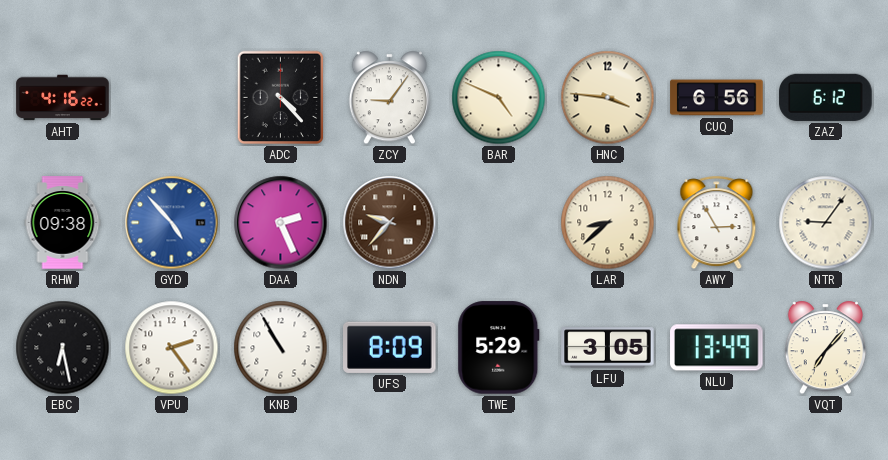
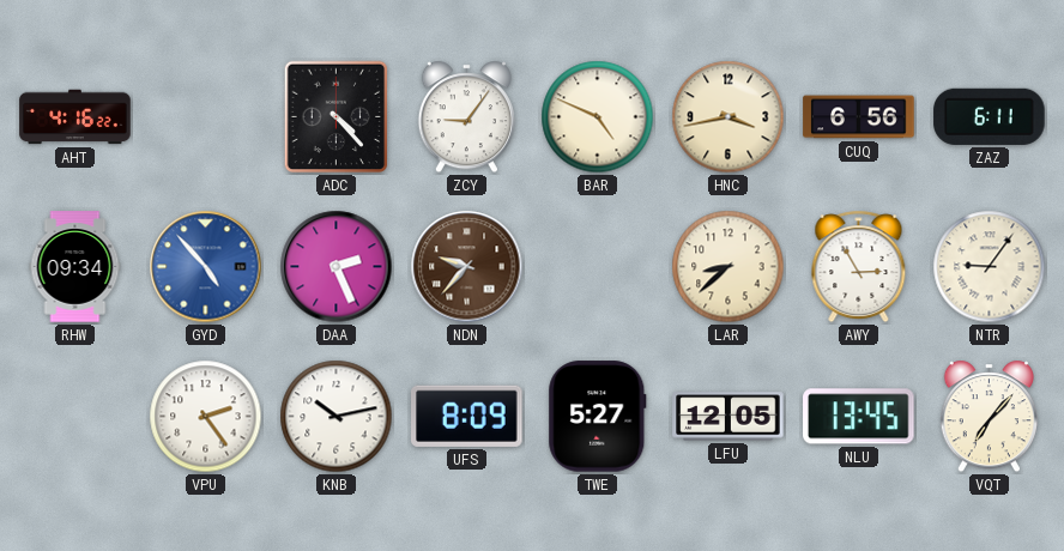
HNC: 3:46 -> 3:43
ZAZ: 6:12 -> 6:11
RHW: 09:38 -> 09:34
EBC: 6:28 -> none
KNB: 10:55 -> 10:13
TWE: 5:29 -> 5:27
LFU: 3:05 -> 12:05
NLU: 13:49 -> 13:45
